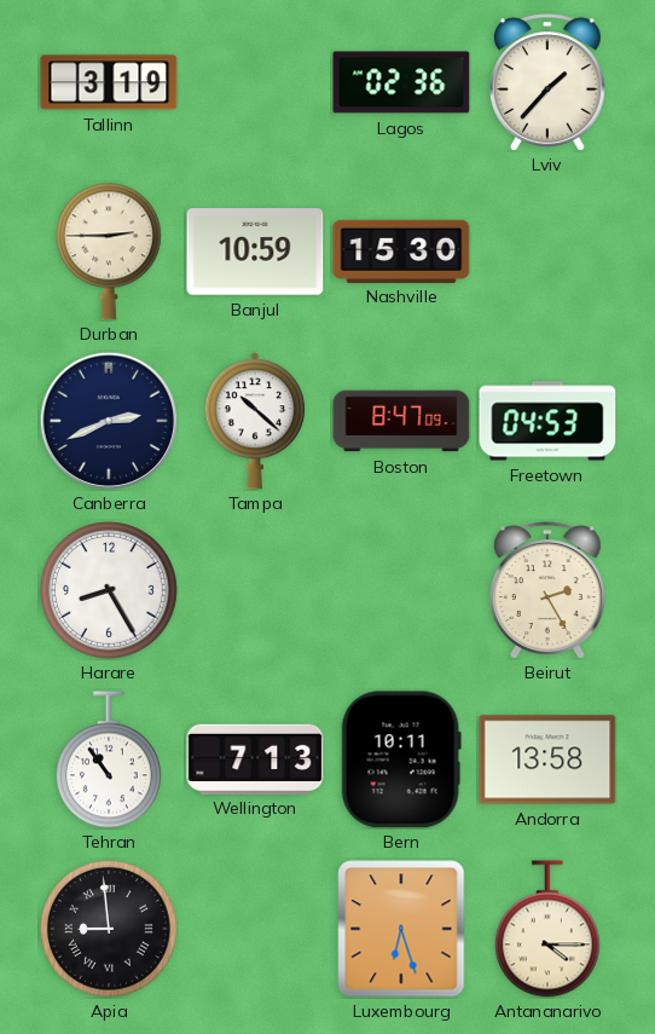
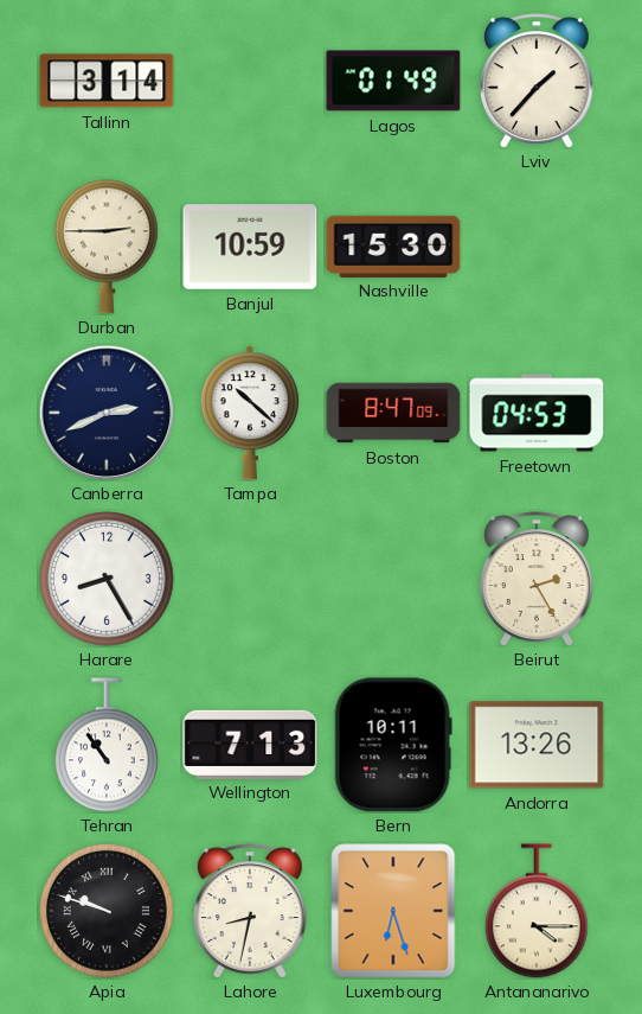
Tallinn: 3:19 -> 3:14
Lagos: 02:36 -> 01:49
Andorra: 13:58 -> 13:26
Apia: 8:59 -> 9:48
Lahore: none -> 8:32
